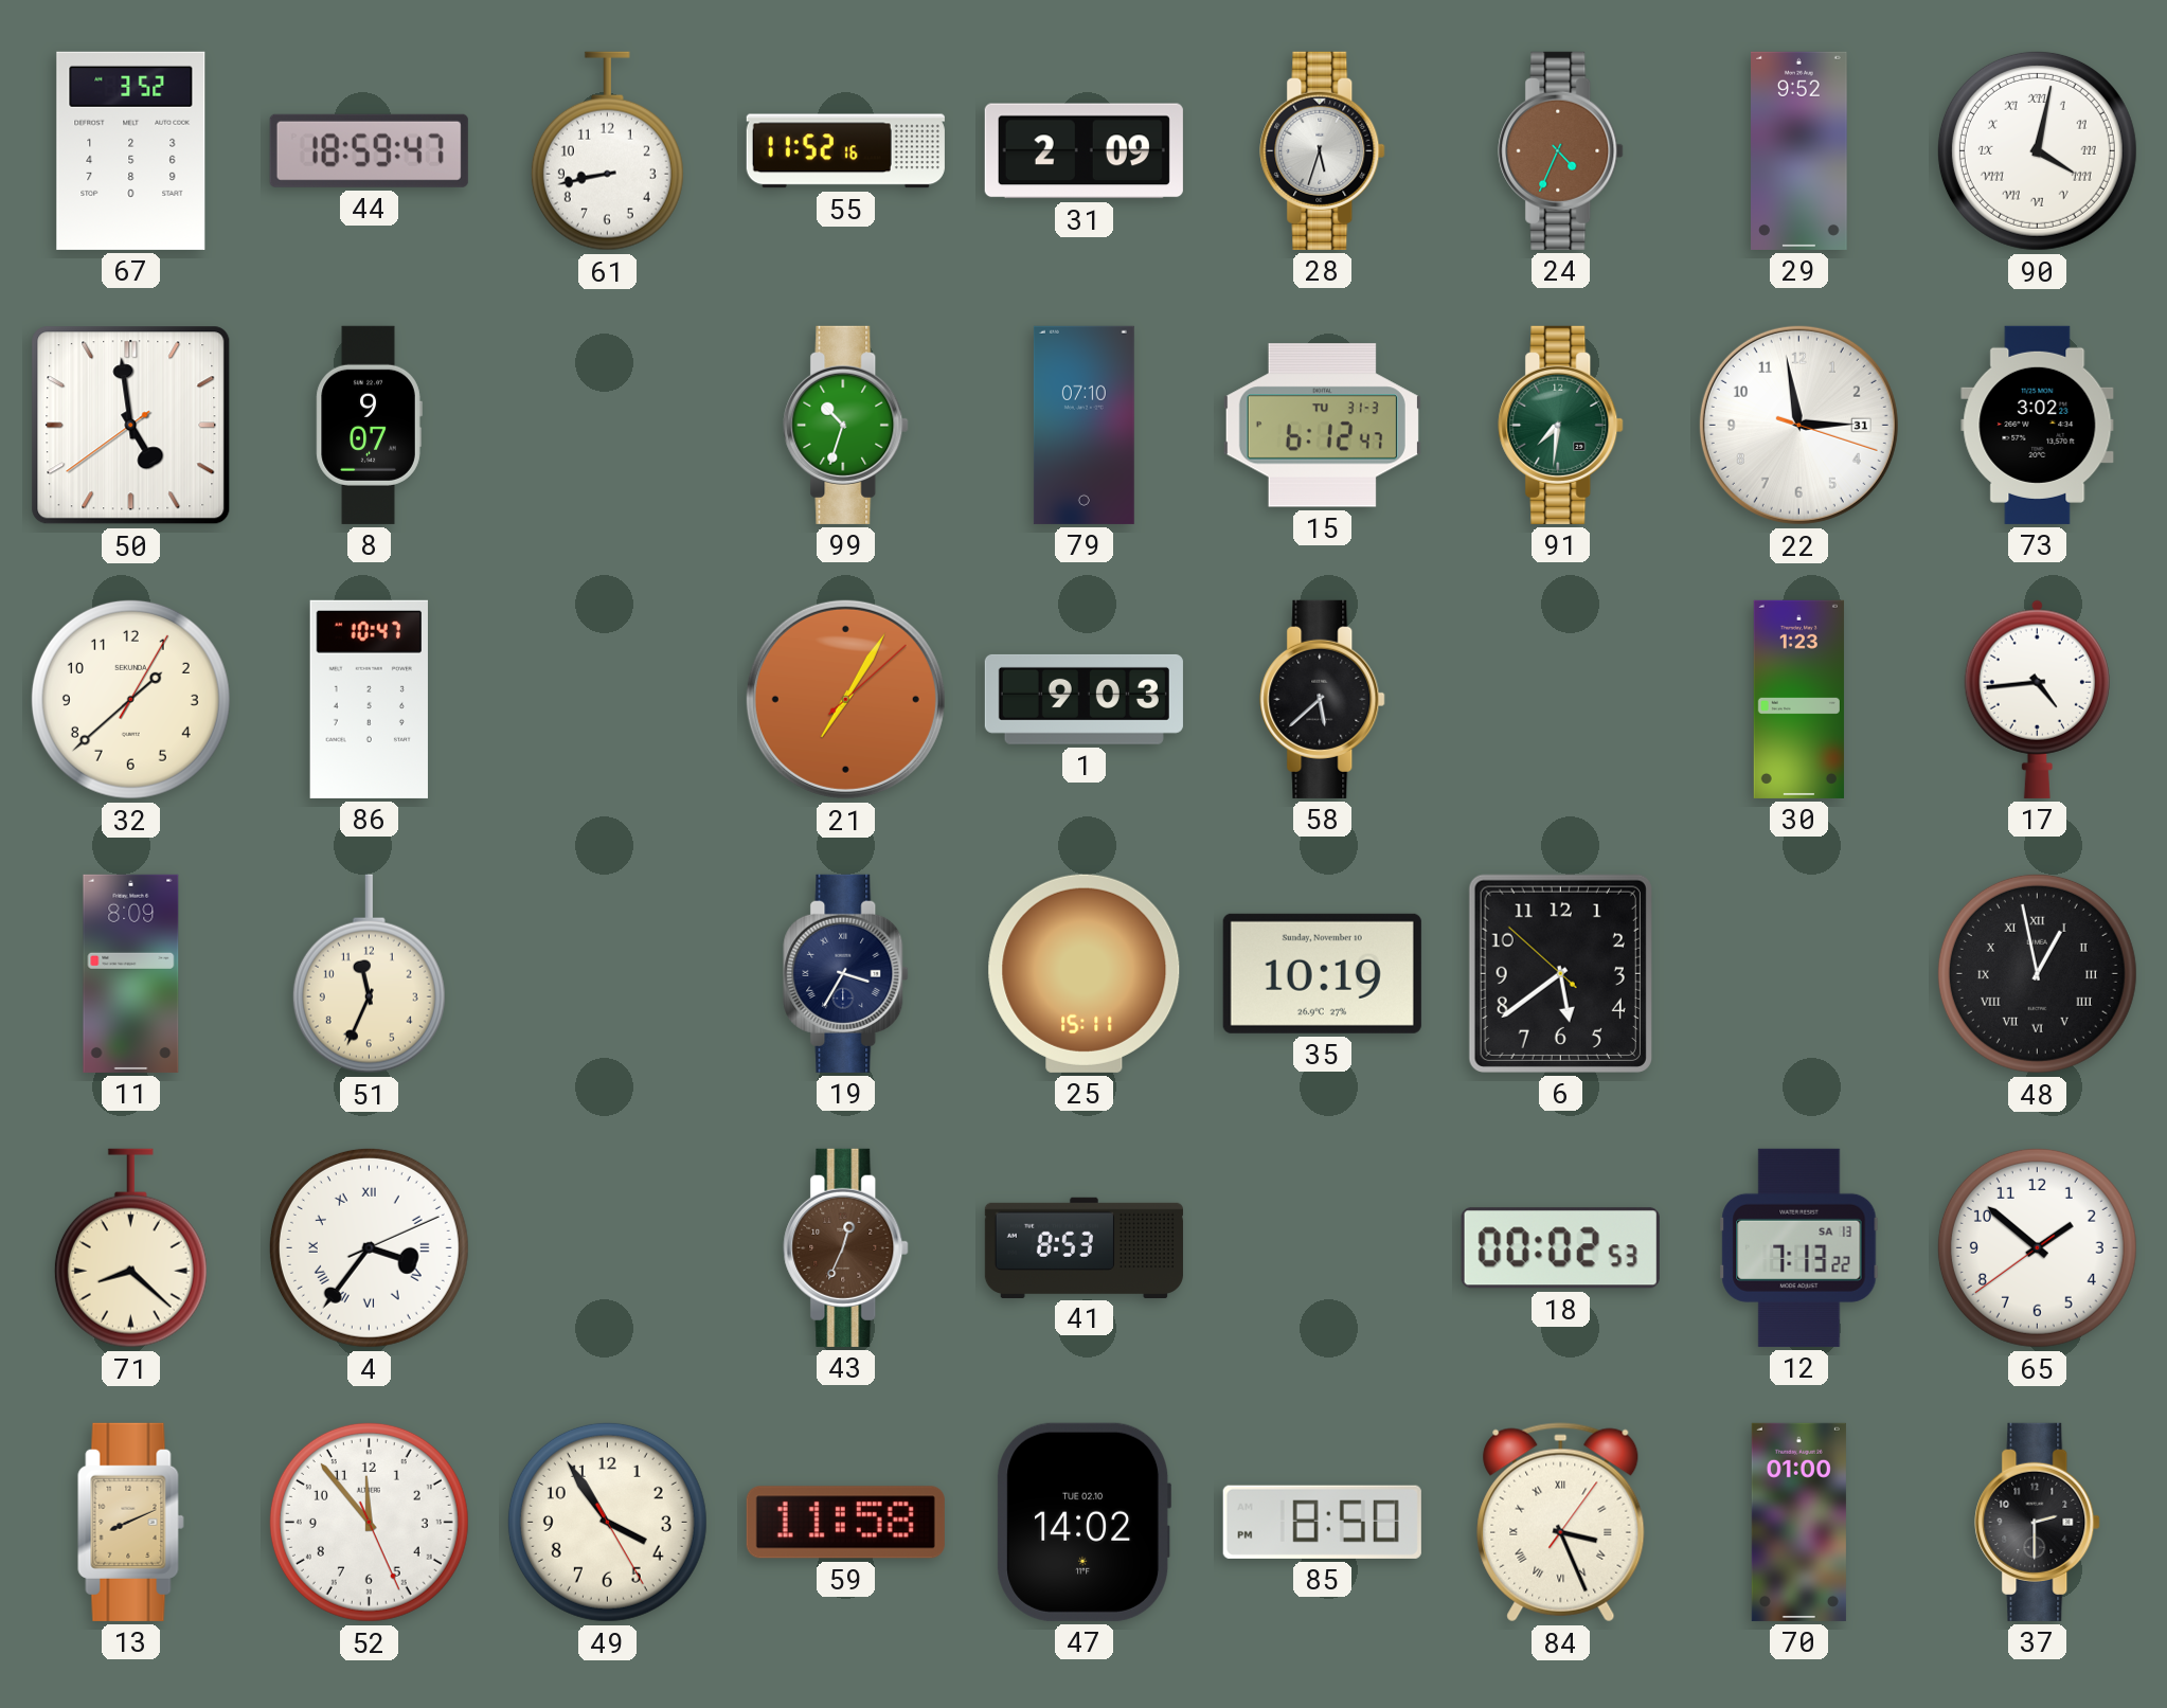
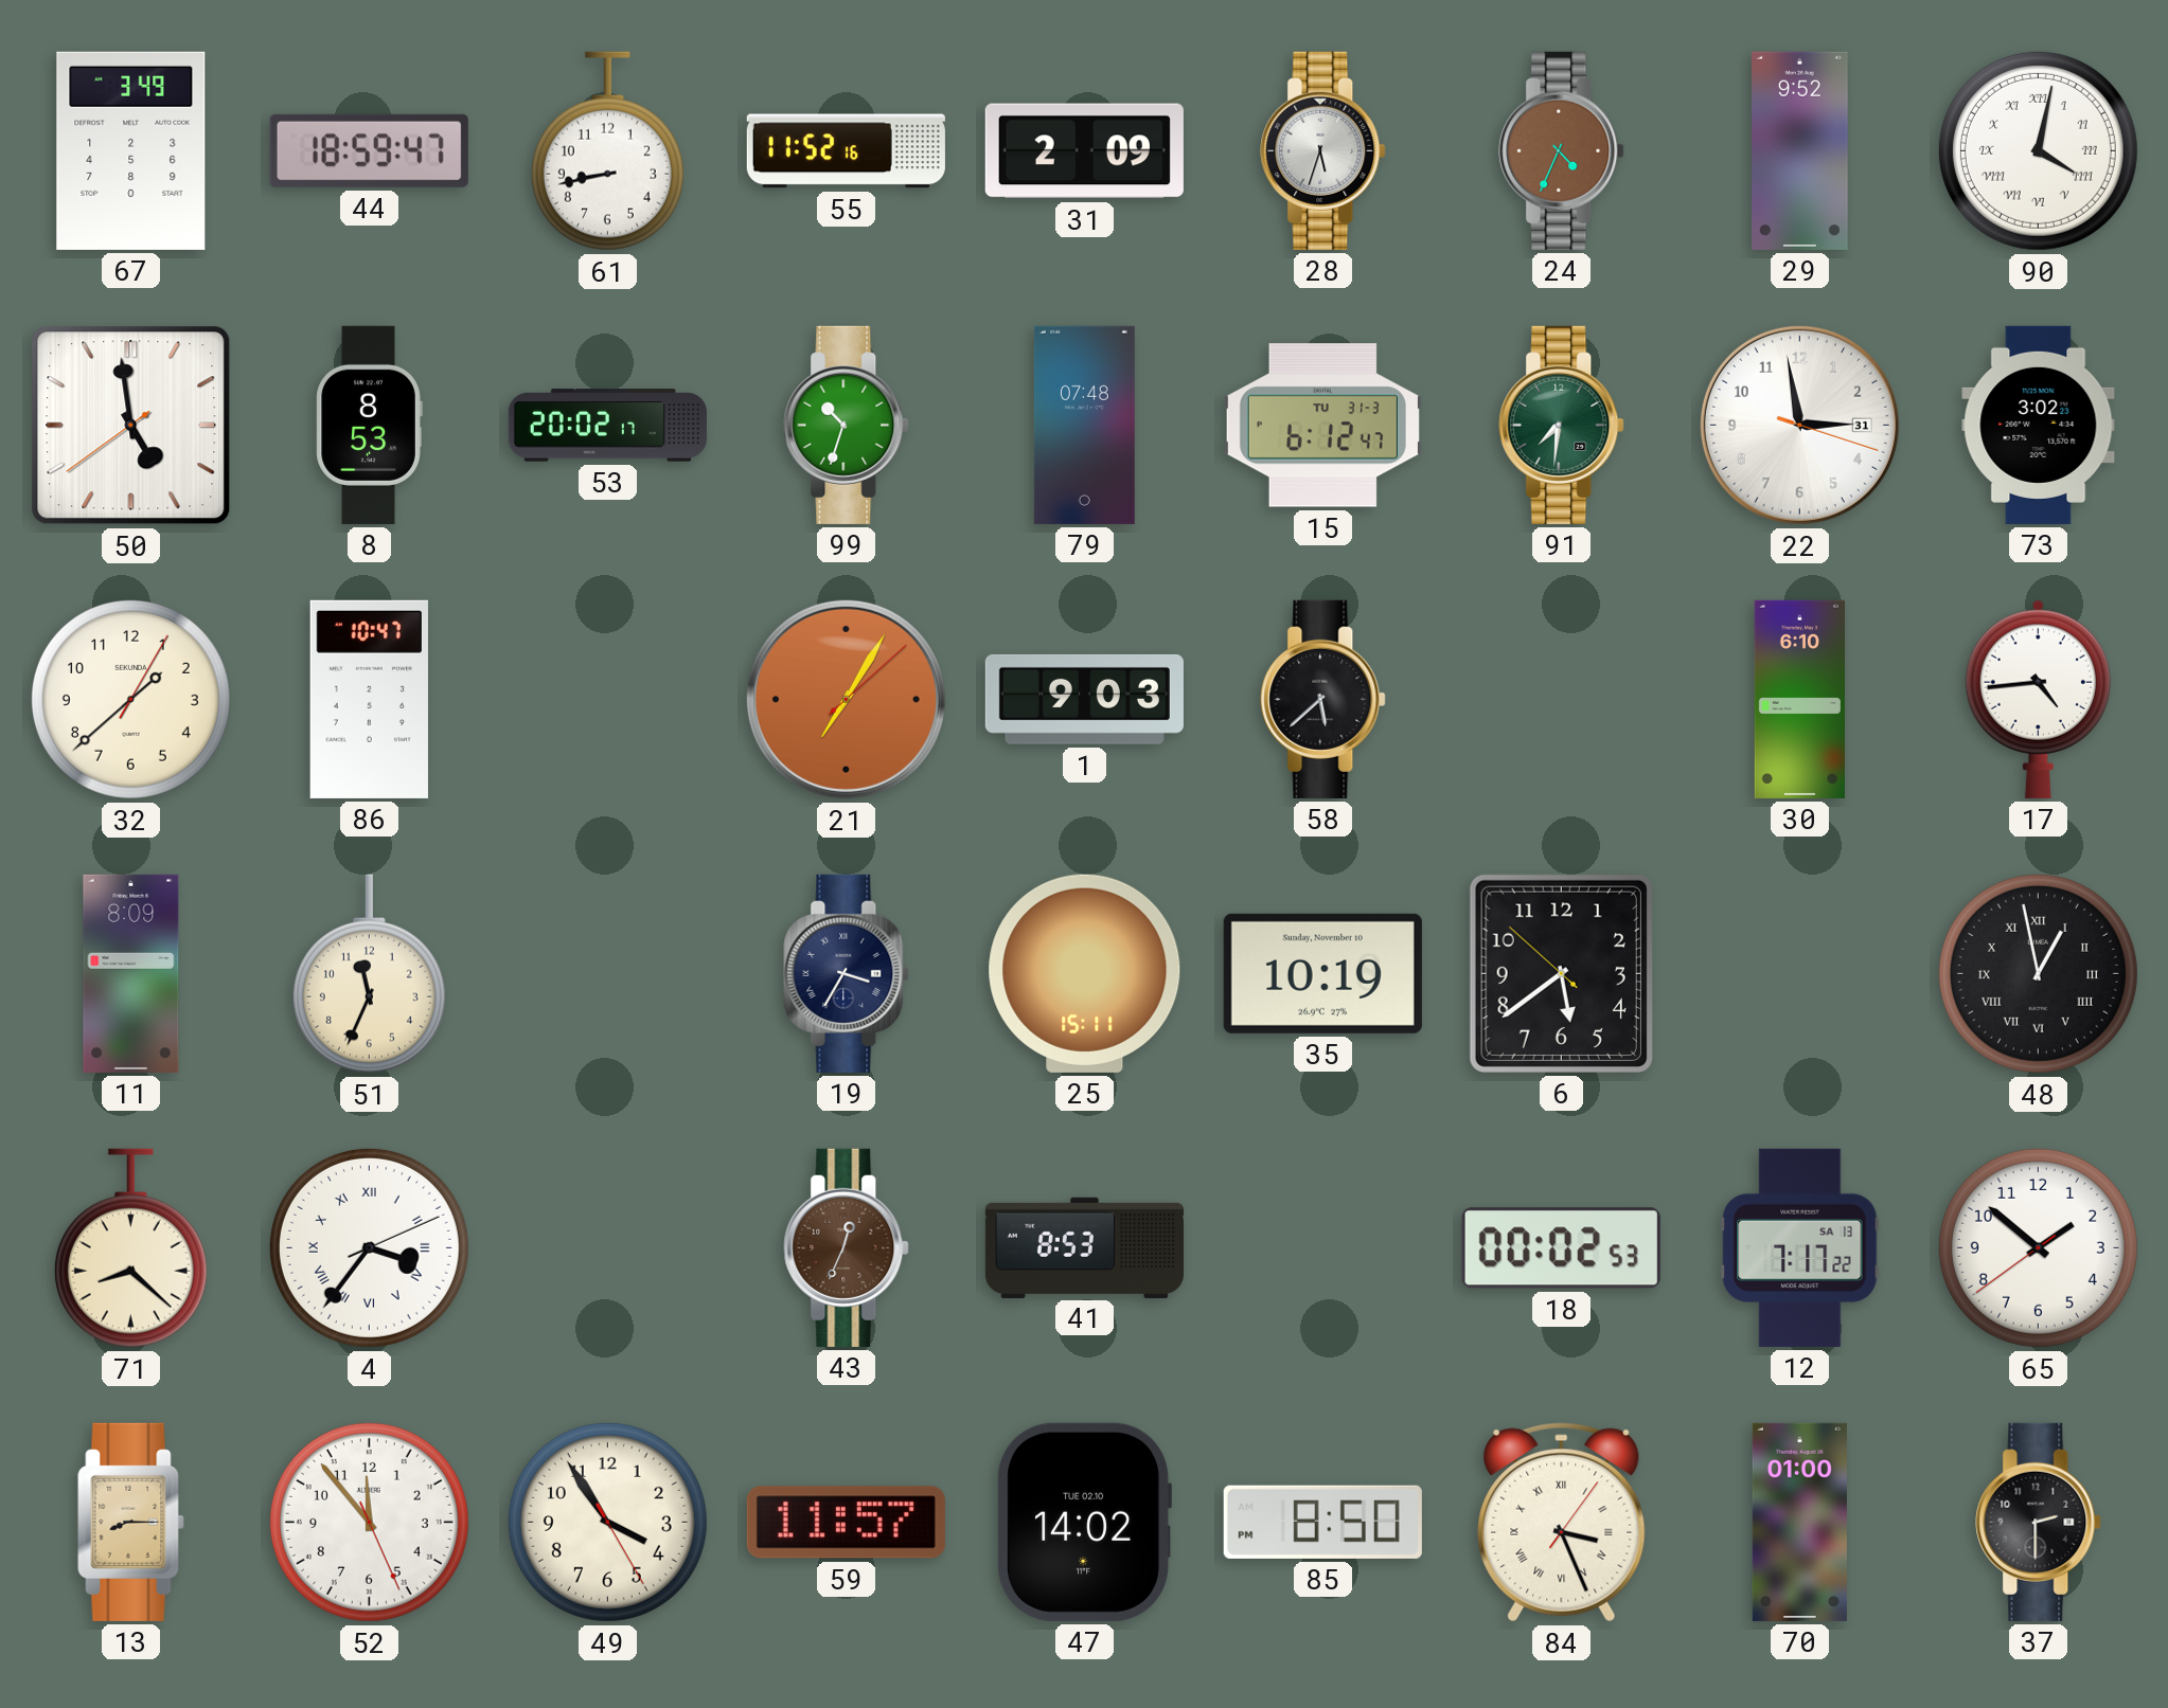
67: 3:52 -> 3:49
8: 9:07 -> 8:53
53: none -> 20:02
79: 07:10 -> 07:48
30: 1:23 -> 6:10
12: 7:13 -> 7:17
13: 8:11 -> 8:15
59: 11:58 -> 11:57
